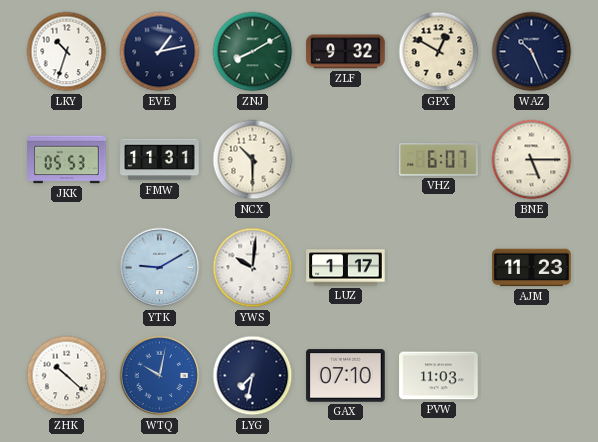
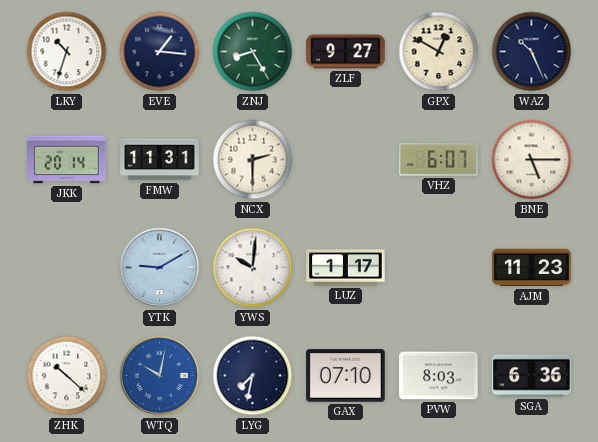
EVE: 1:13 -> 1:16
ZNJ: 8:10 -> 8:25
ZLF: 9:32 -> 9:27
JKK: 05:53 -> 20:14
NCX: 10:30 -> 2:30
PVW: 11:03 -> 8:03
SGA: none -> 6:36
